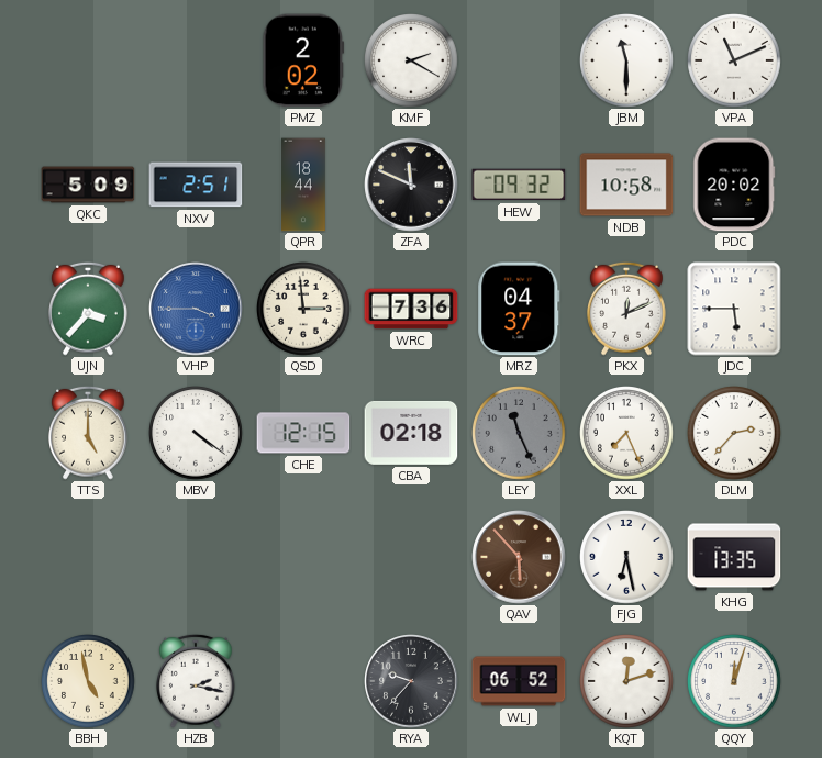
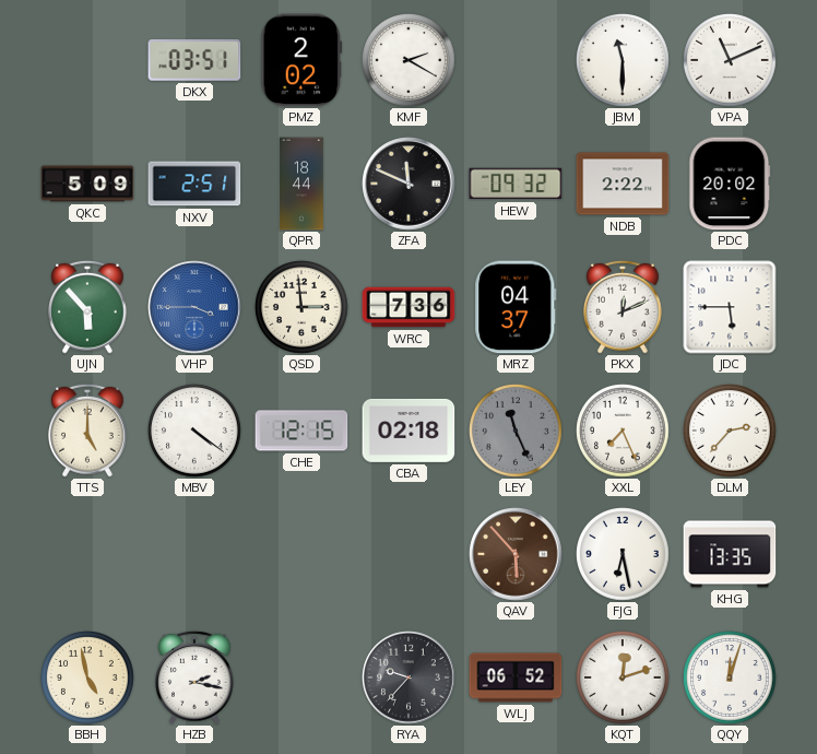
DKX: none -> 03:51
NDB: 10:58 -> 2:22
UJN: 3:37 -> 5:53
